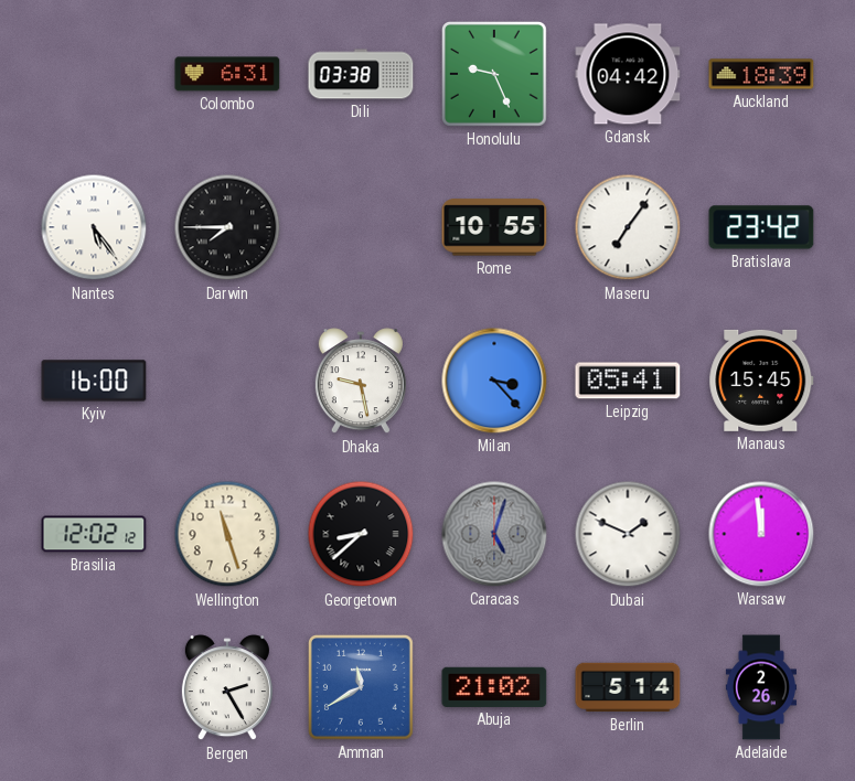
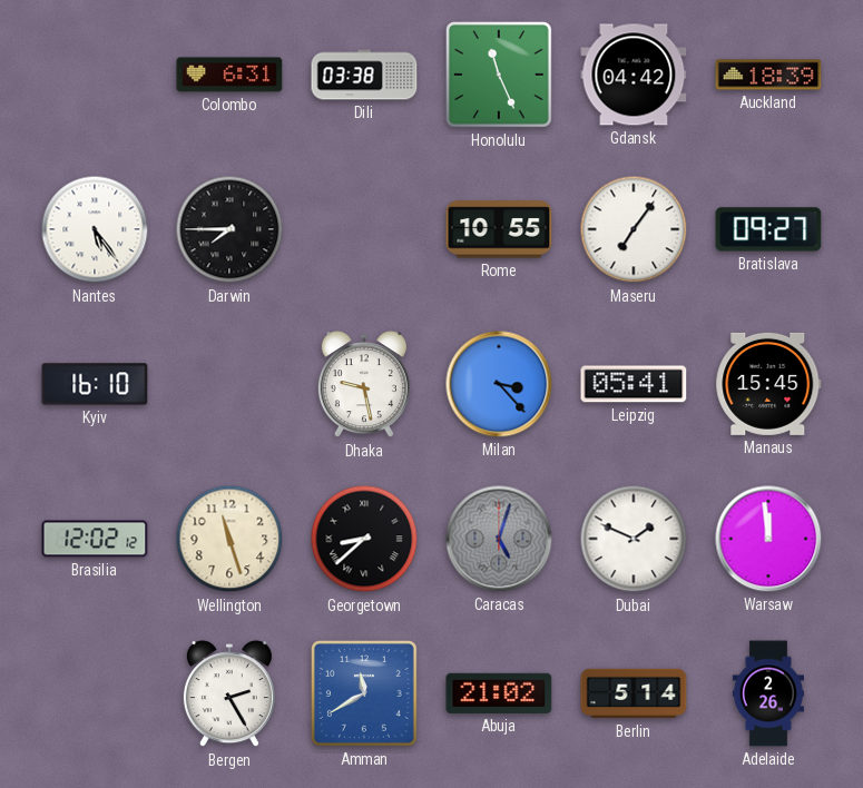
Honolulu: 9:26 -> 11:26
Bratislava: 23:42 -> 09:27
Kyiv: 16:00 -> 16:10
